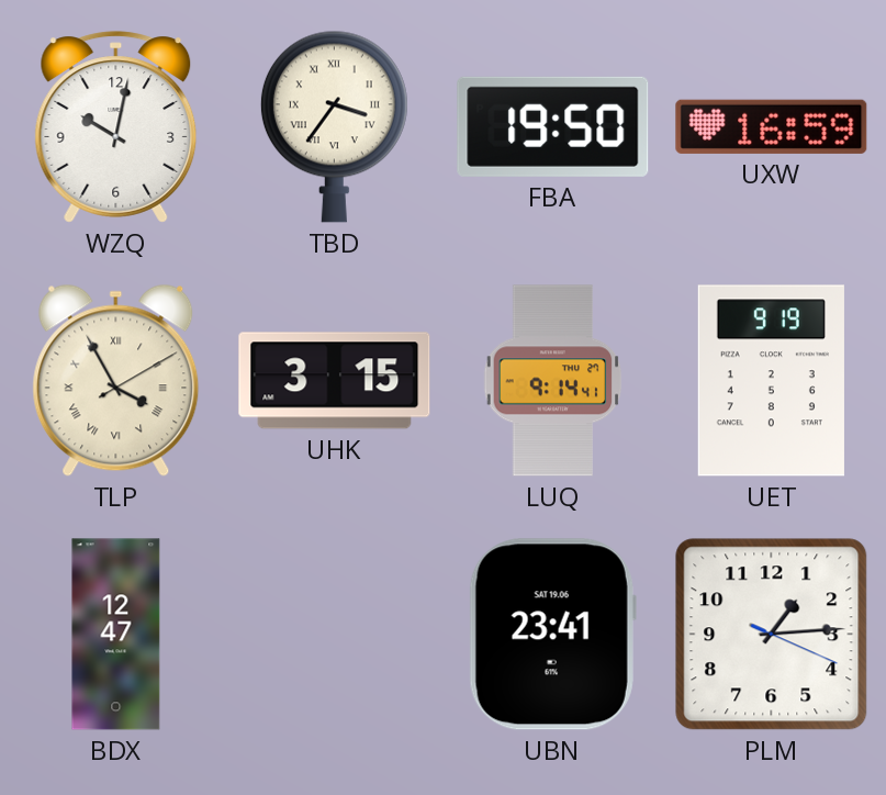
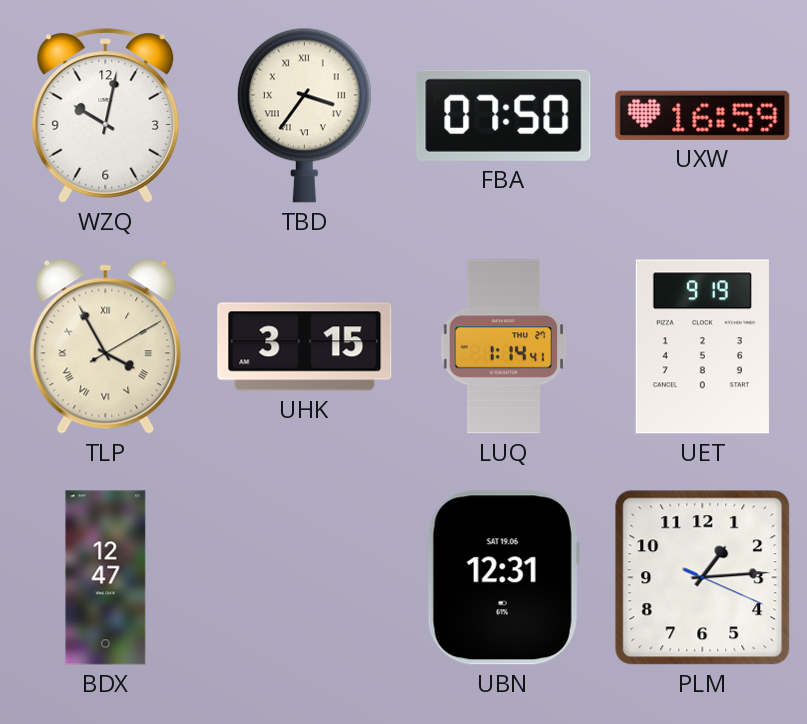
FBA: 19:50 -> 07:50
LUQ: 9:14 -> 1:14
UBN: 23:41 -> 12:31
